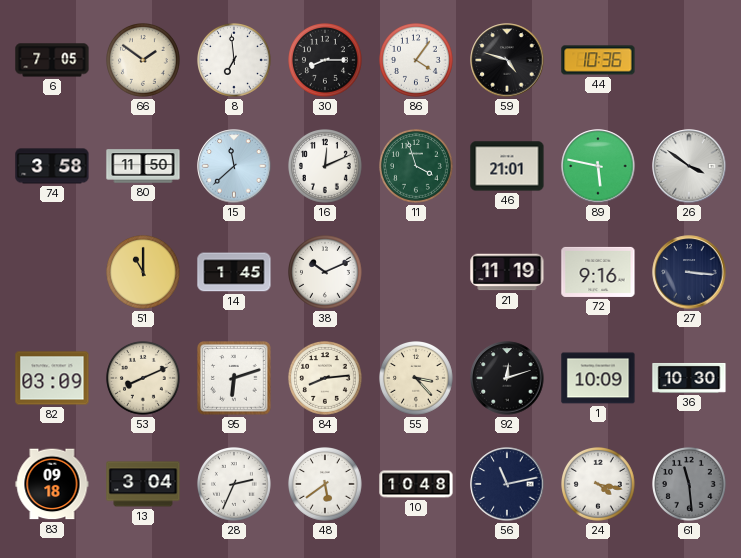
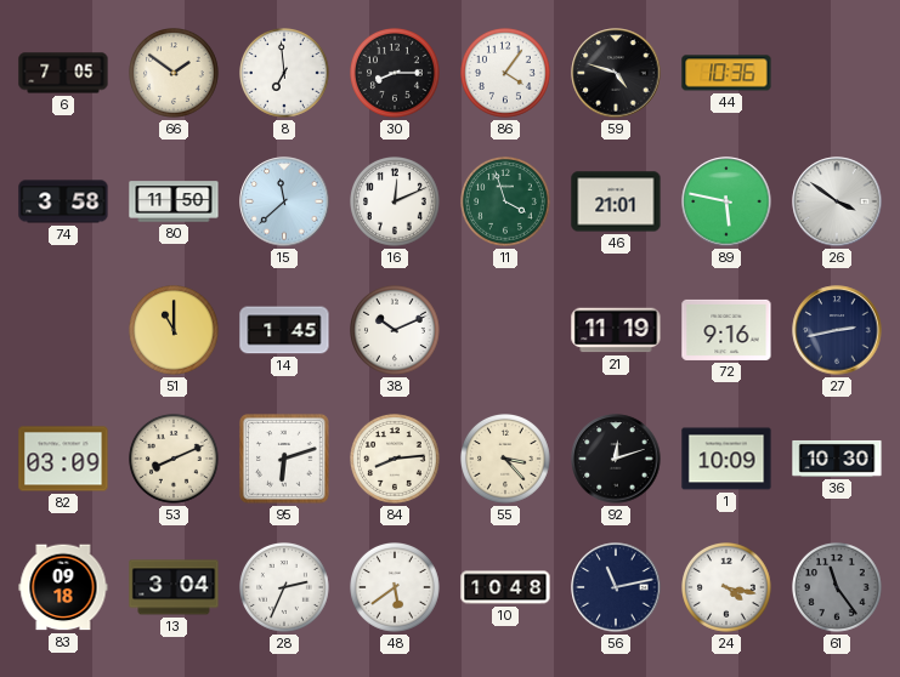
27: 3:16 -> 2:43
61: 11:29 -> 11:24
